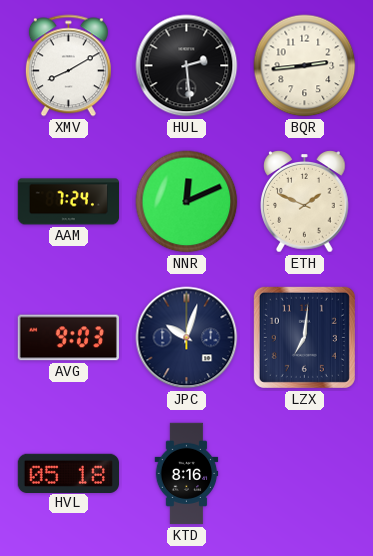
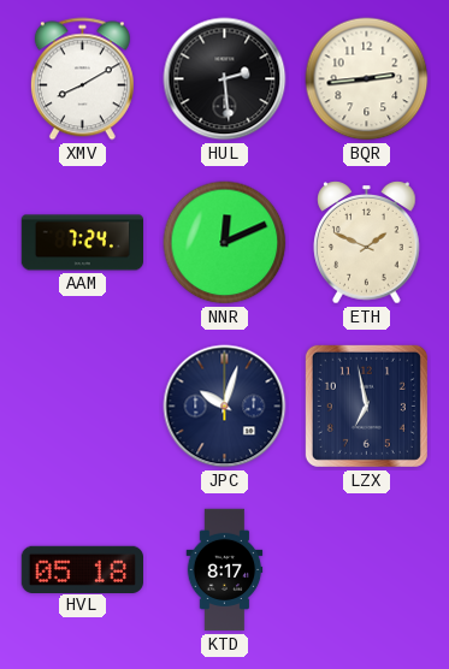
AVG: 9:03 -> none
LZX: 7:01 -> 6:58
KTD: 8:16 -> 8:17
